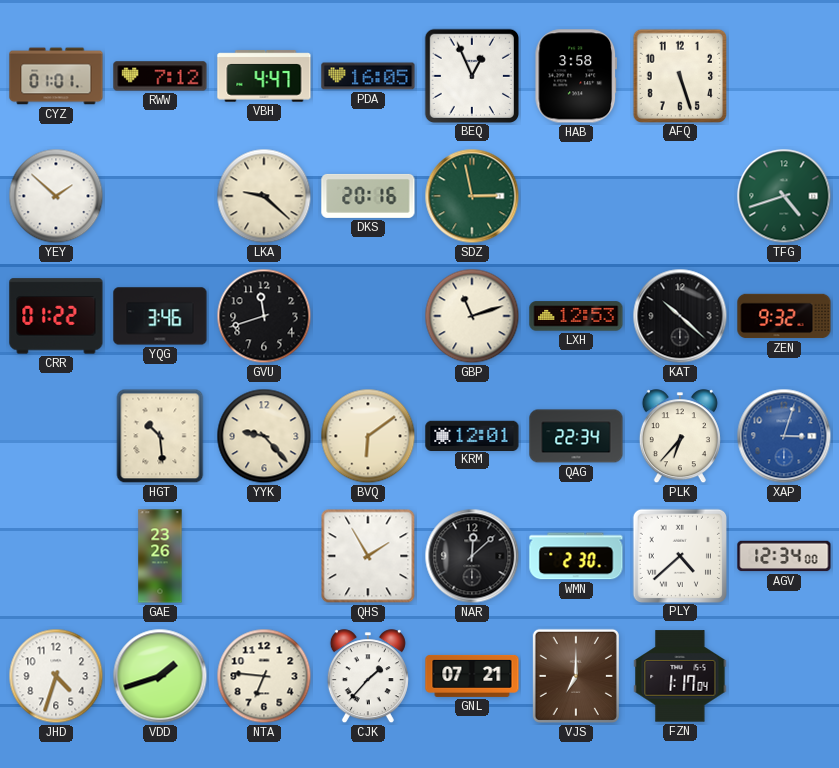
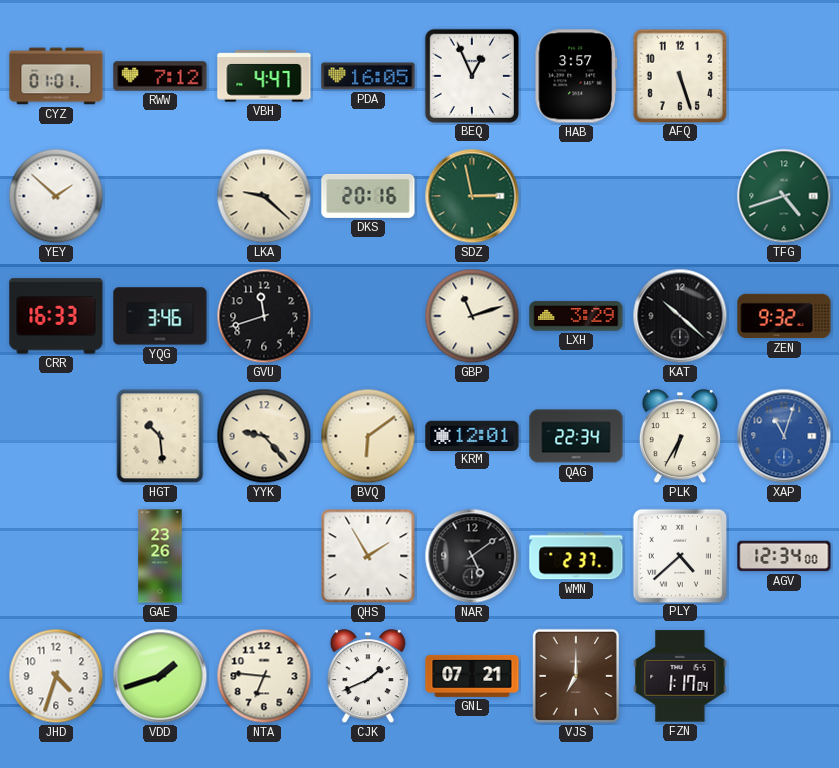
HAB: 3:58 -> 3:57
CRR: 01:22 -> 16:33
LXH: 12:53 -> 3:29
PLK: 6:37 -> 6:35
XAP: 3:03 -> 11:03
NAR: 12:08 -> 5:09
WMN: 2:30 -> 2:37
CJK: 1:37 -> 1:41
